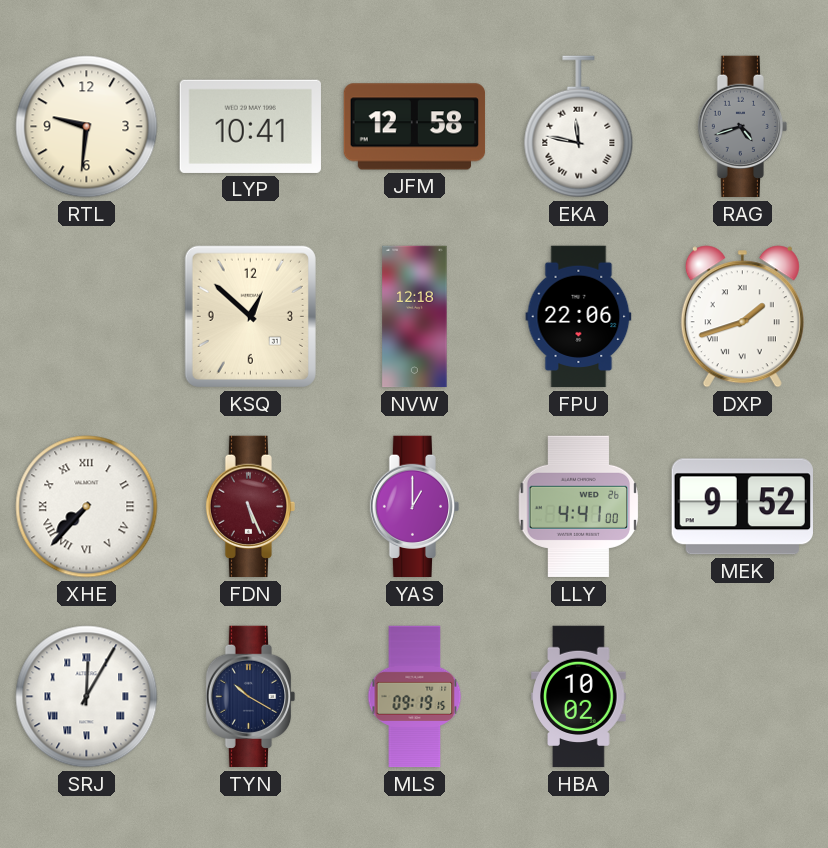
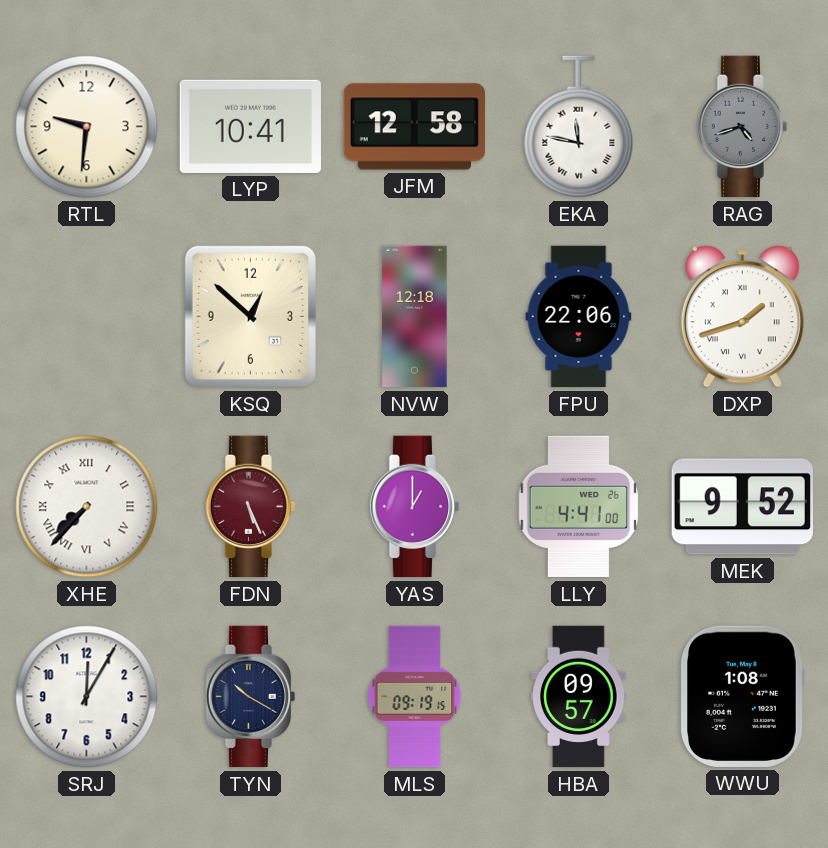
SRJ numerals: Roman -> Arabic
HBA: 10:02 -> 09:57
WWU: none -> 1:08
